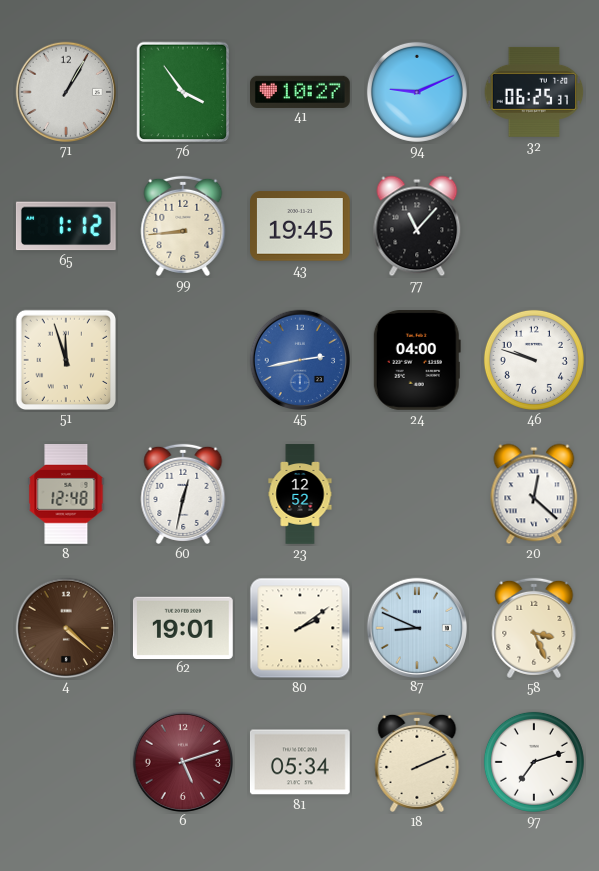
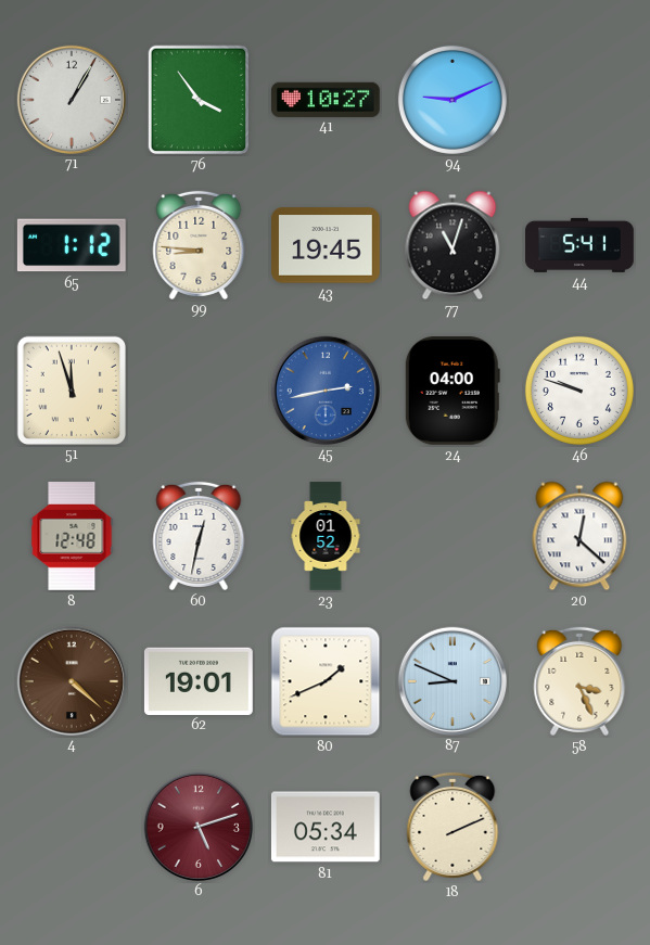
32: 06:25 -> none
99: 8:44 -> 8:46
77: 11:07 -> 11:03
44: none -> 5:41
23: 12:52 -> 01:52
80: 2:09 -> 1:41
97: 7:12 -> none
